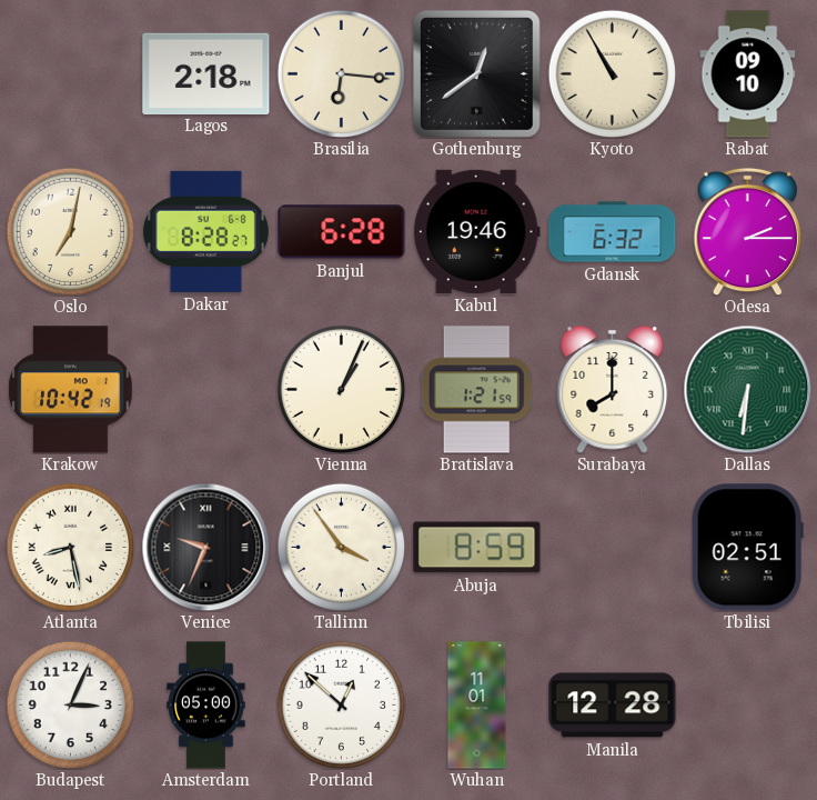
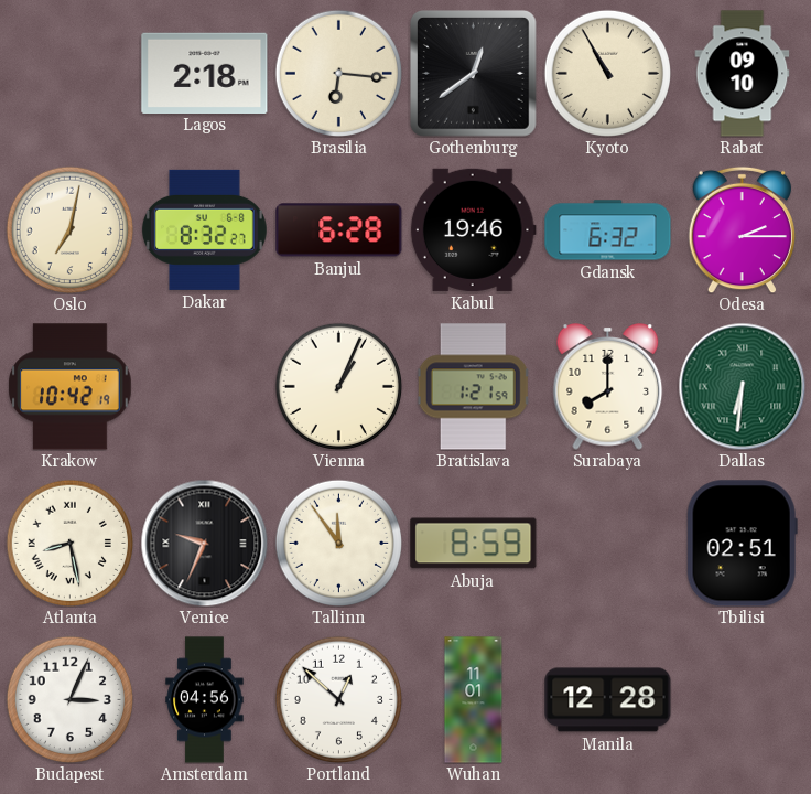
Dakar: 8:28 -> 8:32
Tallinn: 3:54 -> 11:54
Amsterdam: 05:00 -> 04:56
